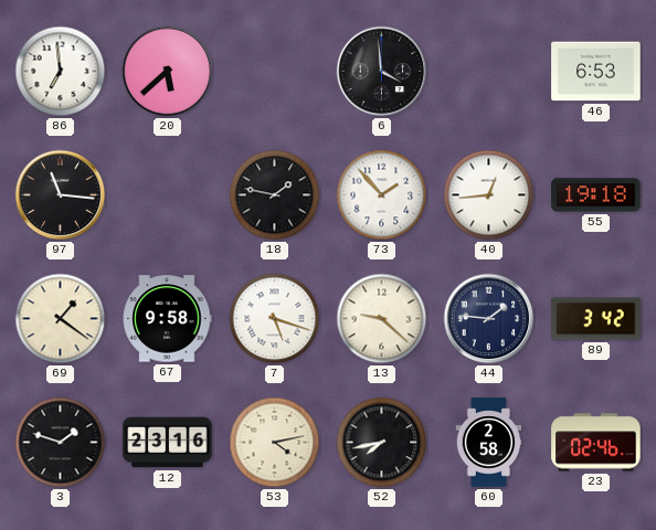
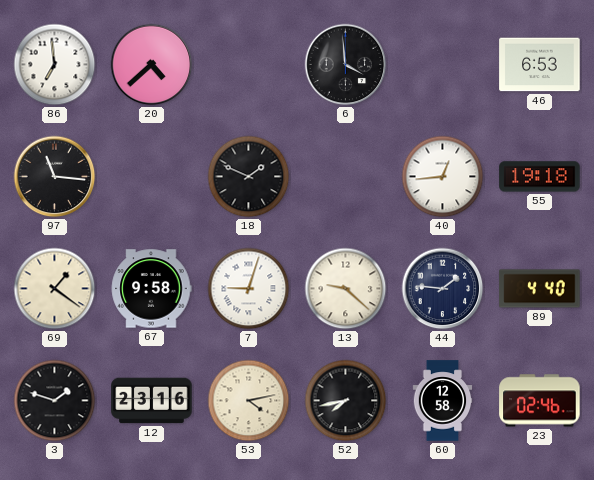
20: 5:38 -> 4:38
18: 1:47 -> 1:49
73: 1:53 -> none
7: 5:18 -> 9:03
89: 3:42 -> 4:40
60: 2:58 -> 12:58
